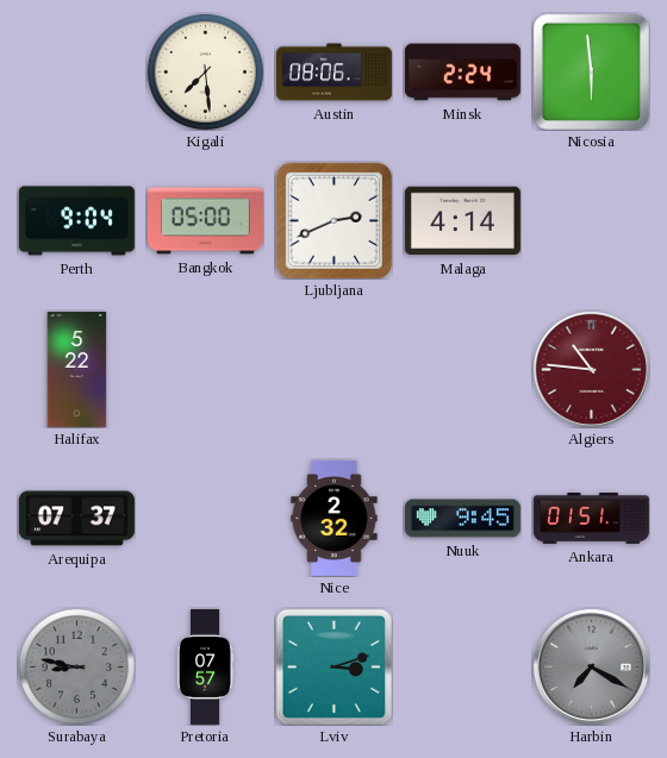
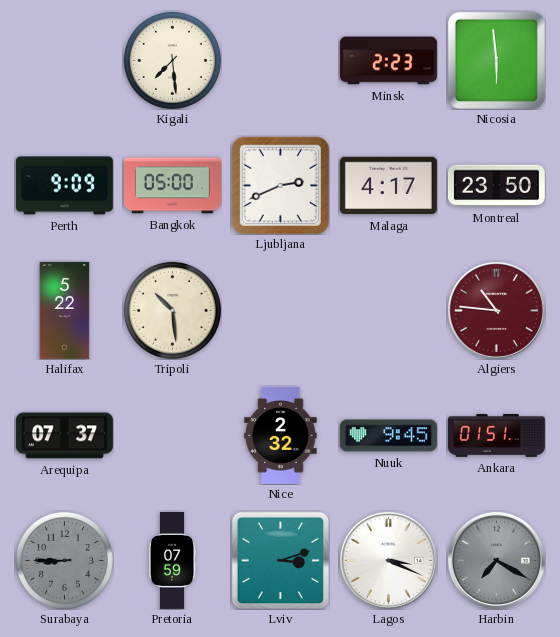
Austin: 08:06 -> none
Minsk: 2:24 -> 2:23
Perth: 9:04 -> 9:09
Malaga: 4:14 -> 4:17
Montreal: none -> 23:50
Tripoli: none -> 10:29
Surabaya: 8:47 -> 8:45
Pretoria: 07:57 -> 07:59
Lagos: none -> 3:19
